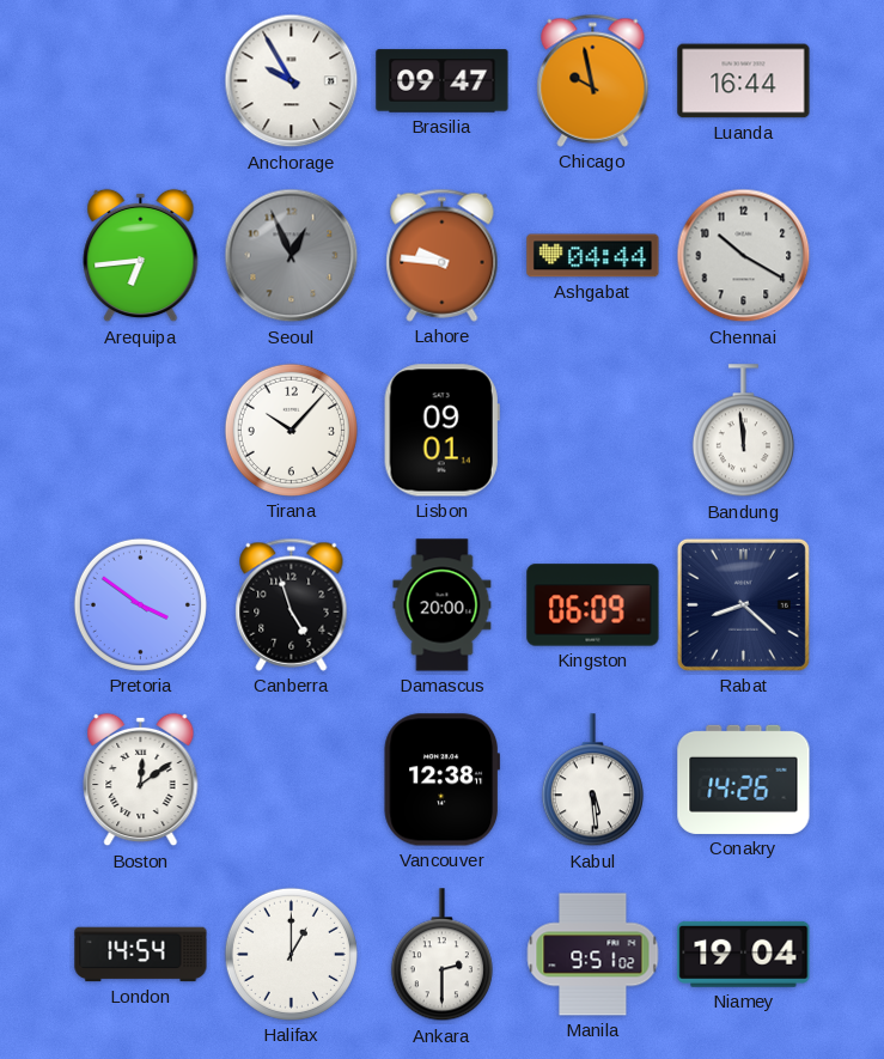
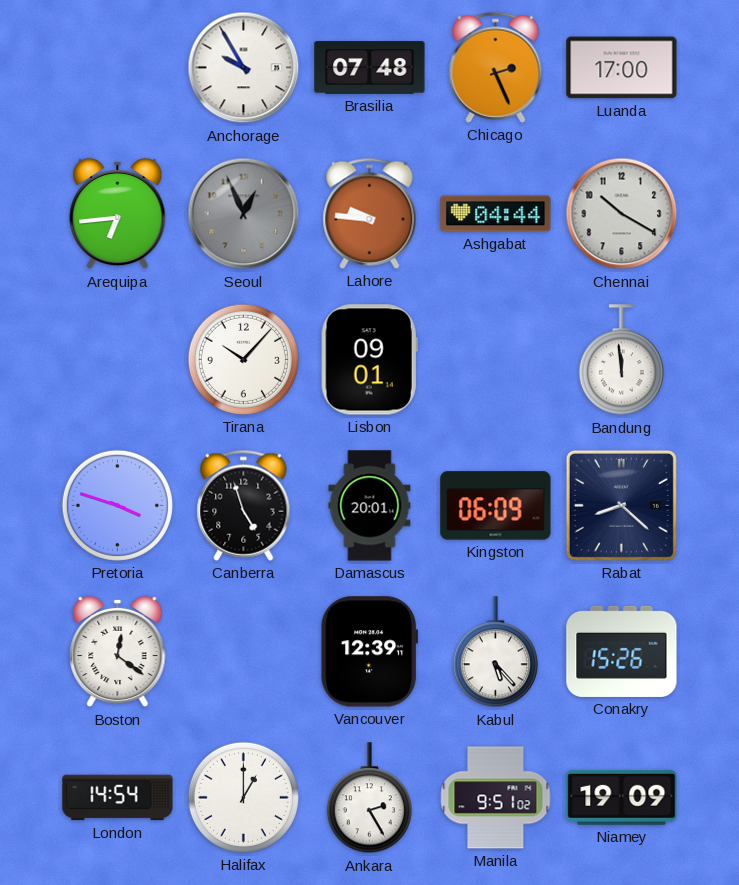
Brasilia: 09:47 -> 07:48
Chicago: 9:58 -> 2:26
Luanda: 16:44 -> 17:00
Pretoria: 3:51 -> 3:48
Damascus: 20:00 -> 20:01
Boston: 12:09 -> 12:21
Vancouver: 12:38 -> 12:39
Kabul: 5:29 -> 5:23
Conakry: 14:26 -> 15:26
Ankara: 2:30 -> 2:25
Niamey: 19:04 -> 19:09
